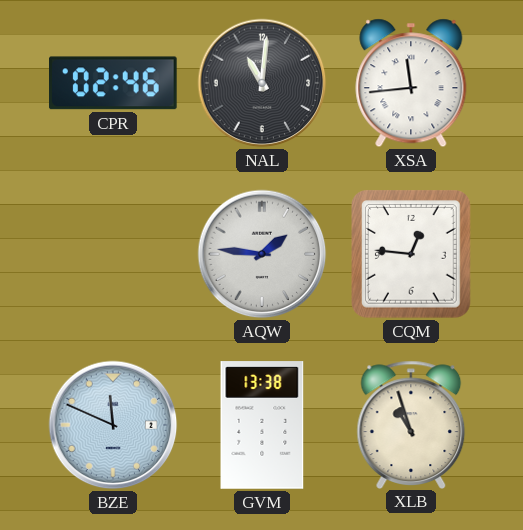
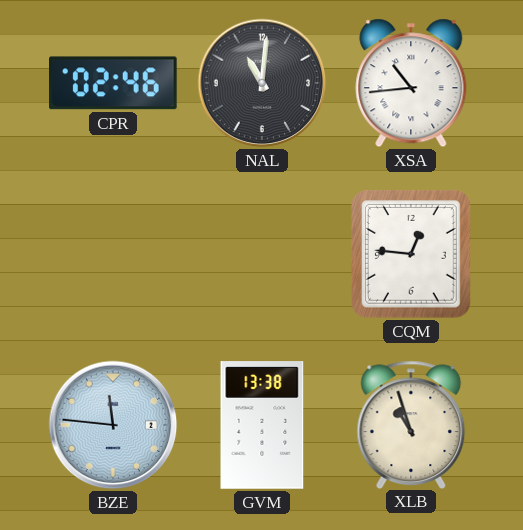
XSA: 11:44 -> 10:44
AQW: 1:46 -> none
BZE: 11:49 -> 11:46
